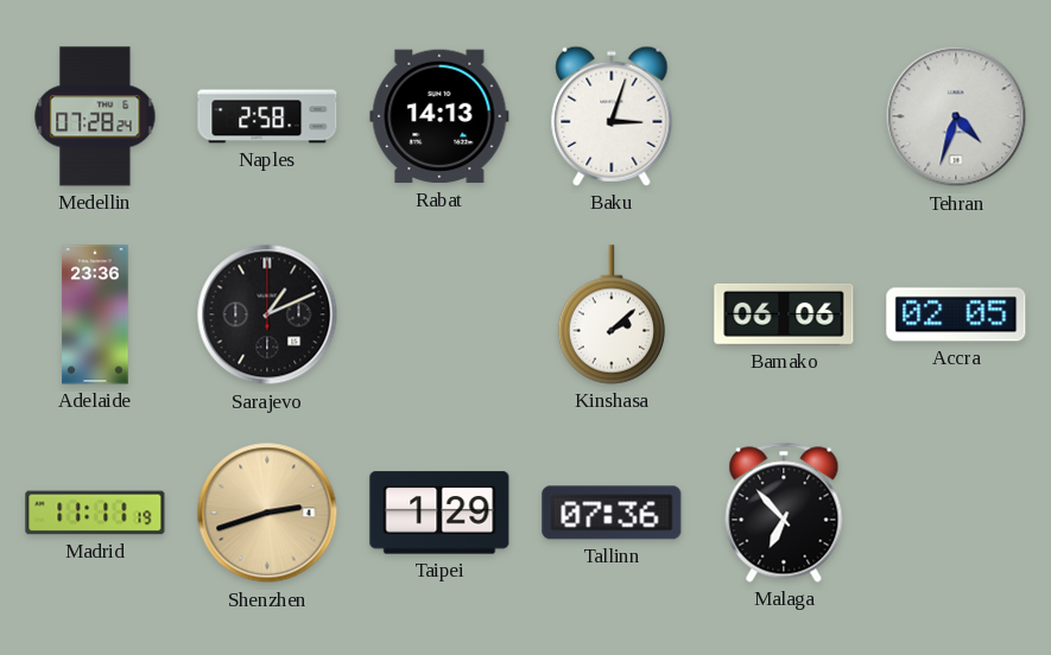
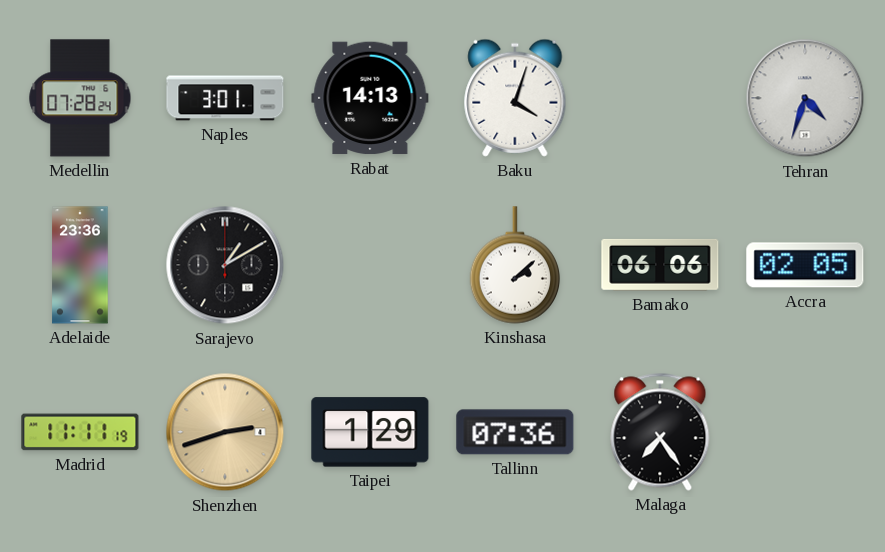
Naples: 2:58 -> 3:01
Baku: 3:03 -> 4:03
Sarajevo: 1:11 -> 1:10
Malaga: 6:53 -> 7:24
